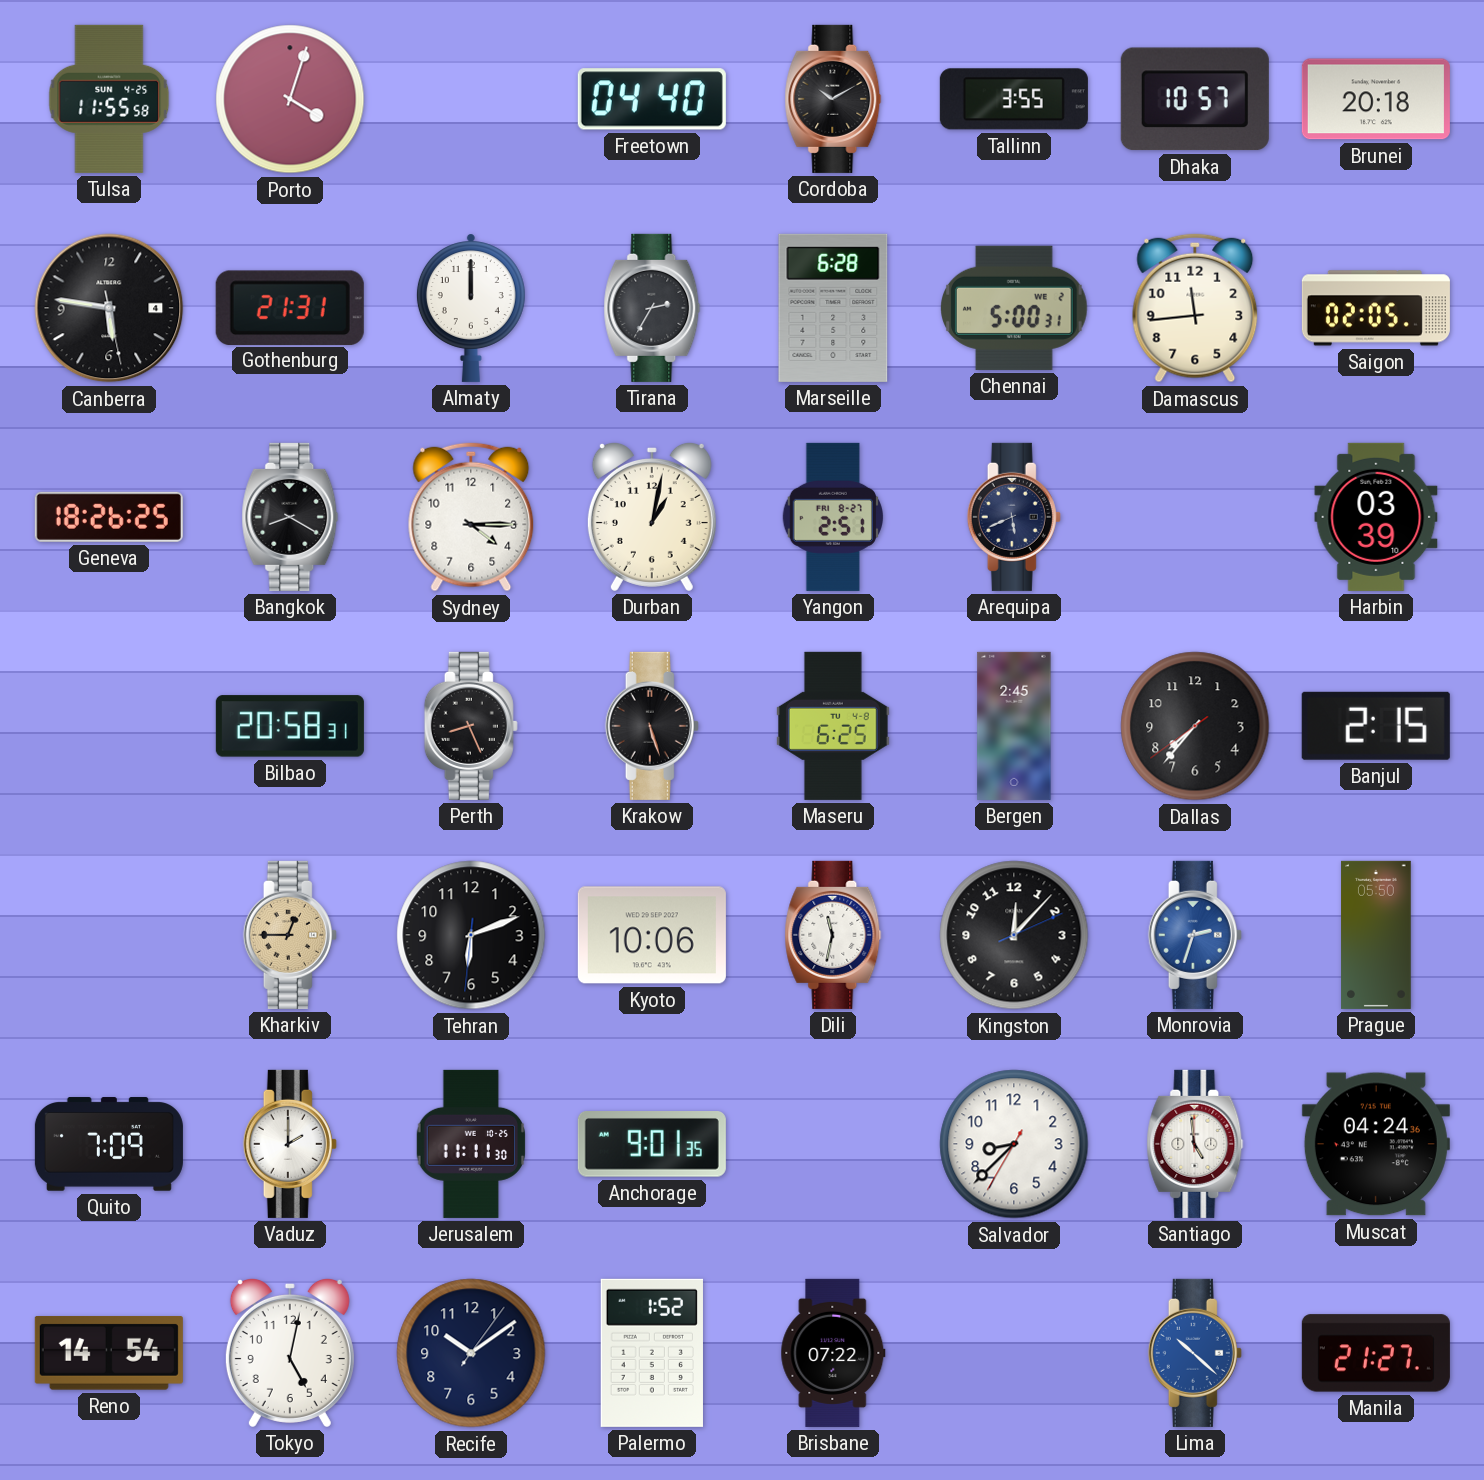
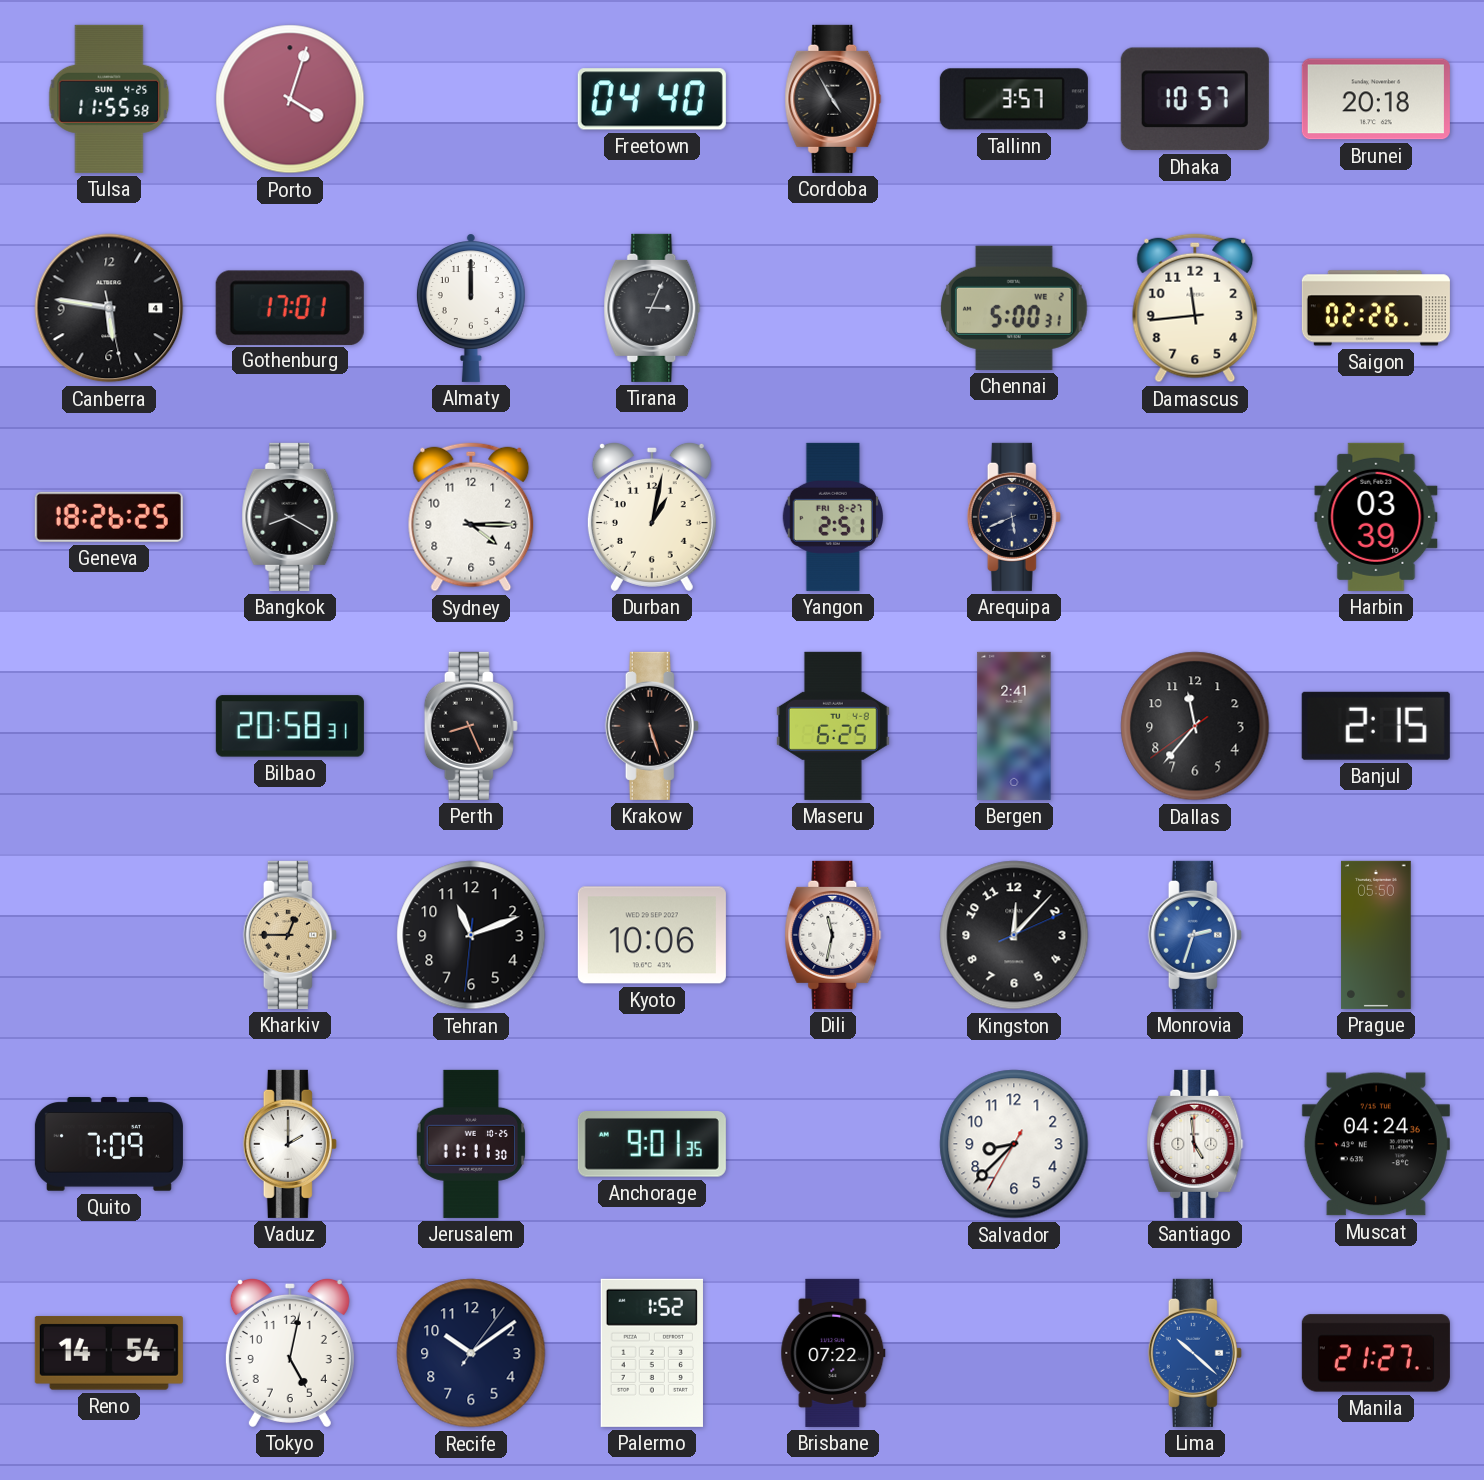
Cordoba: 10:10 -> 4:55
Tallinn: 3:55 -> 3:57
Gothenburg: 21:31 -> 17:01
Tirana: 2:35 -> 3:04
Marseille: 6:28 -> none
Saigon: 02:05 -> 02:26
Bergen: 2:45 -> 2:41
Dallas: 7:36 -> 11:36
Tehran: 6:11 -> 11:11
